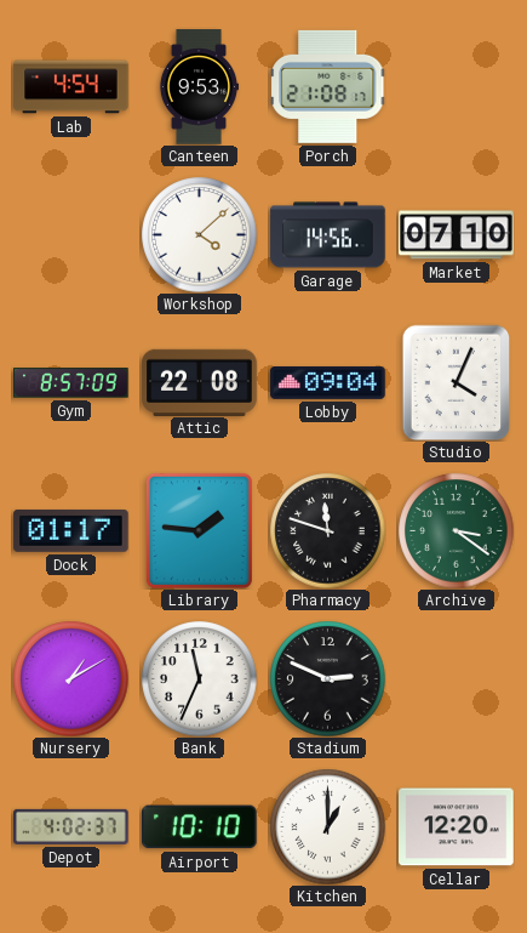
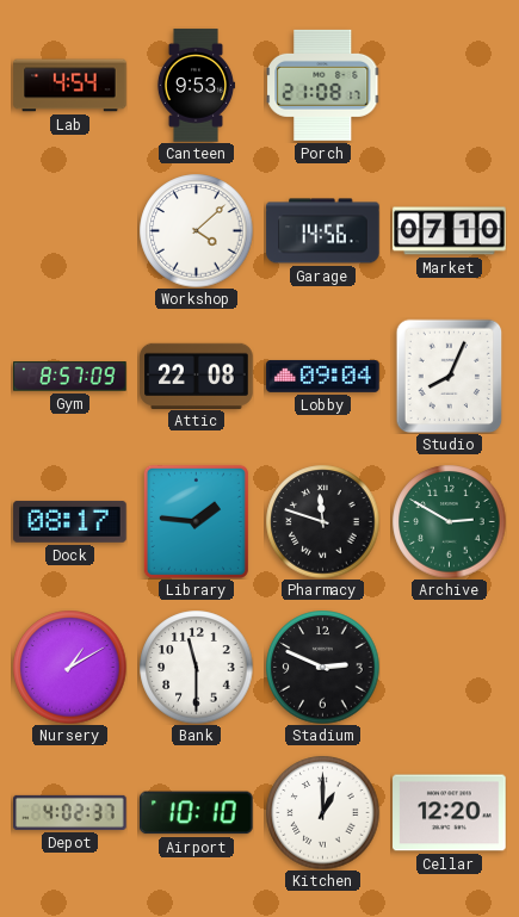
Studio: 4:04 -> 8:04
Dock: 01:17 -> 08:17
Archive: 3:21 -> 2:50
Bank: 11:34 -> 11:30
